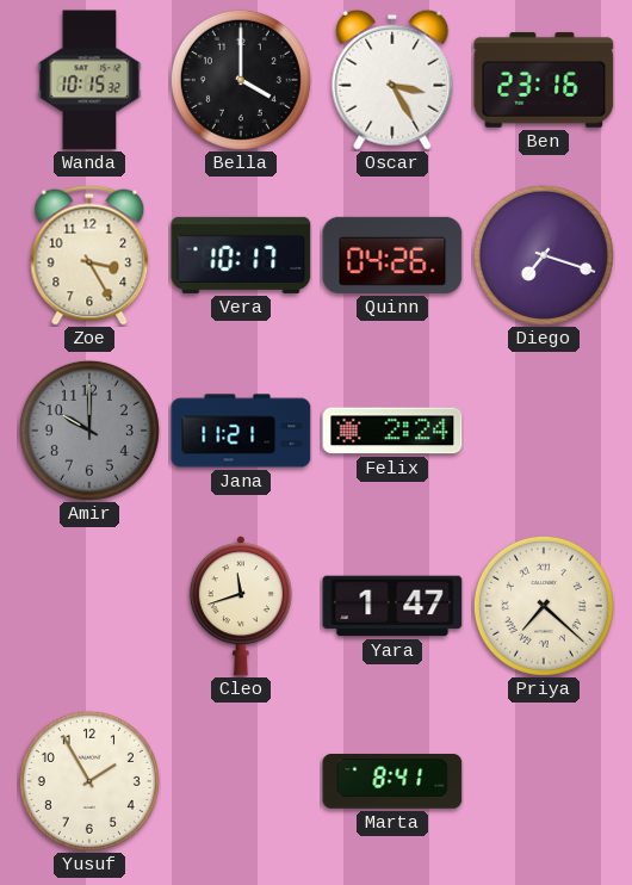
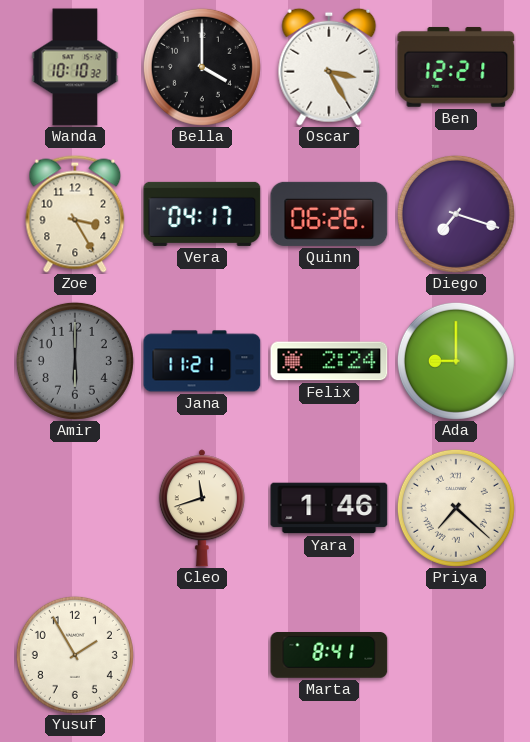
Wanda: 10:15 -> 10:10
Ben: 23:16 -> 12:21
Vera: 10:17 -> 04:17
Quinn: 04:26 -> 06:26
Amir: 10:00 -> 6:00
Ada: none -> 9:00
Yara: 1:47 -> 1:46
